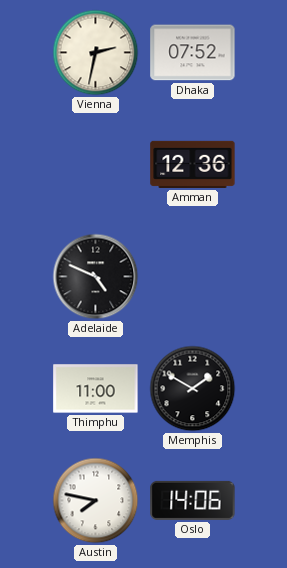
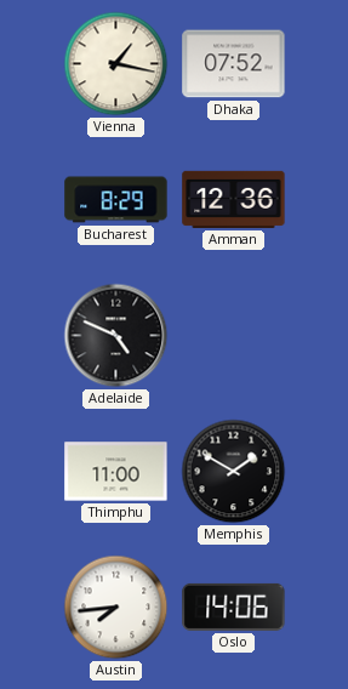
Vienna: 2:32 -> 1:17
Bucharest: none -> 8:29
Austin: 7:47 -> 7:44
